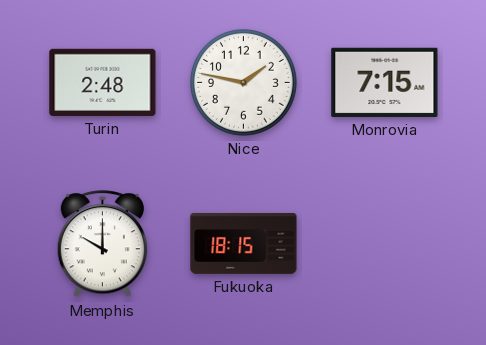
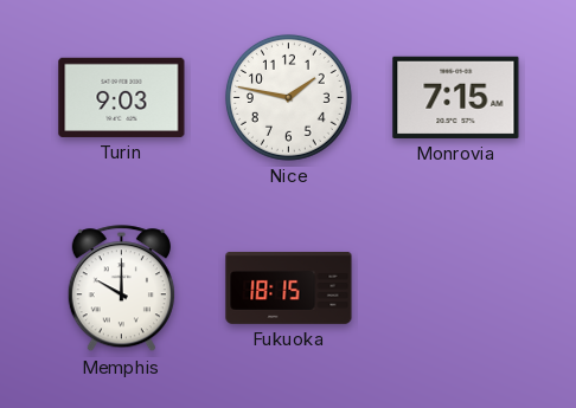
Turin: 2:48 -> 9:03
